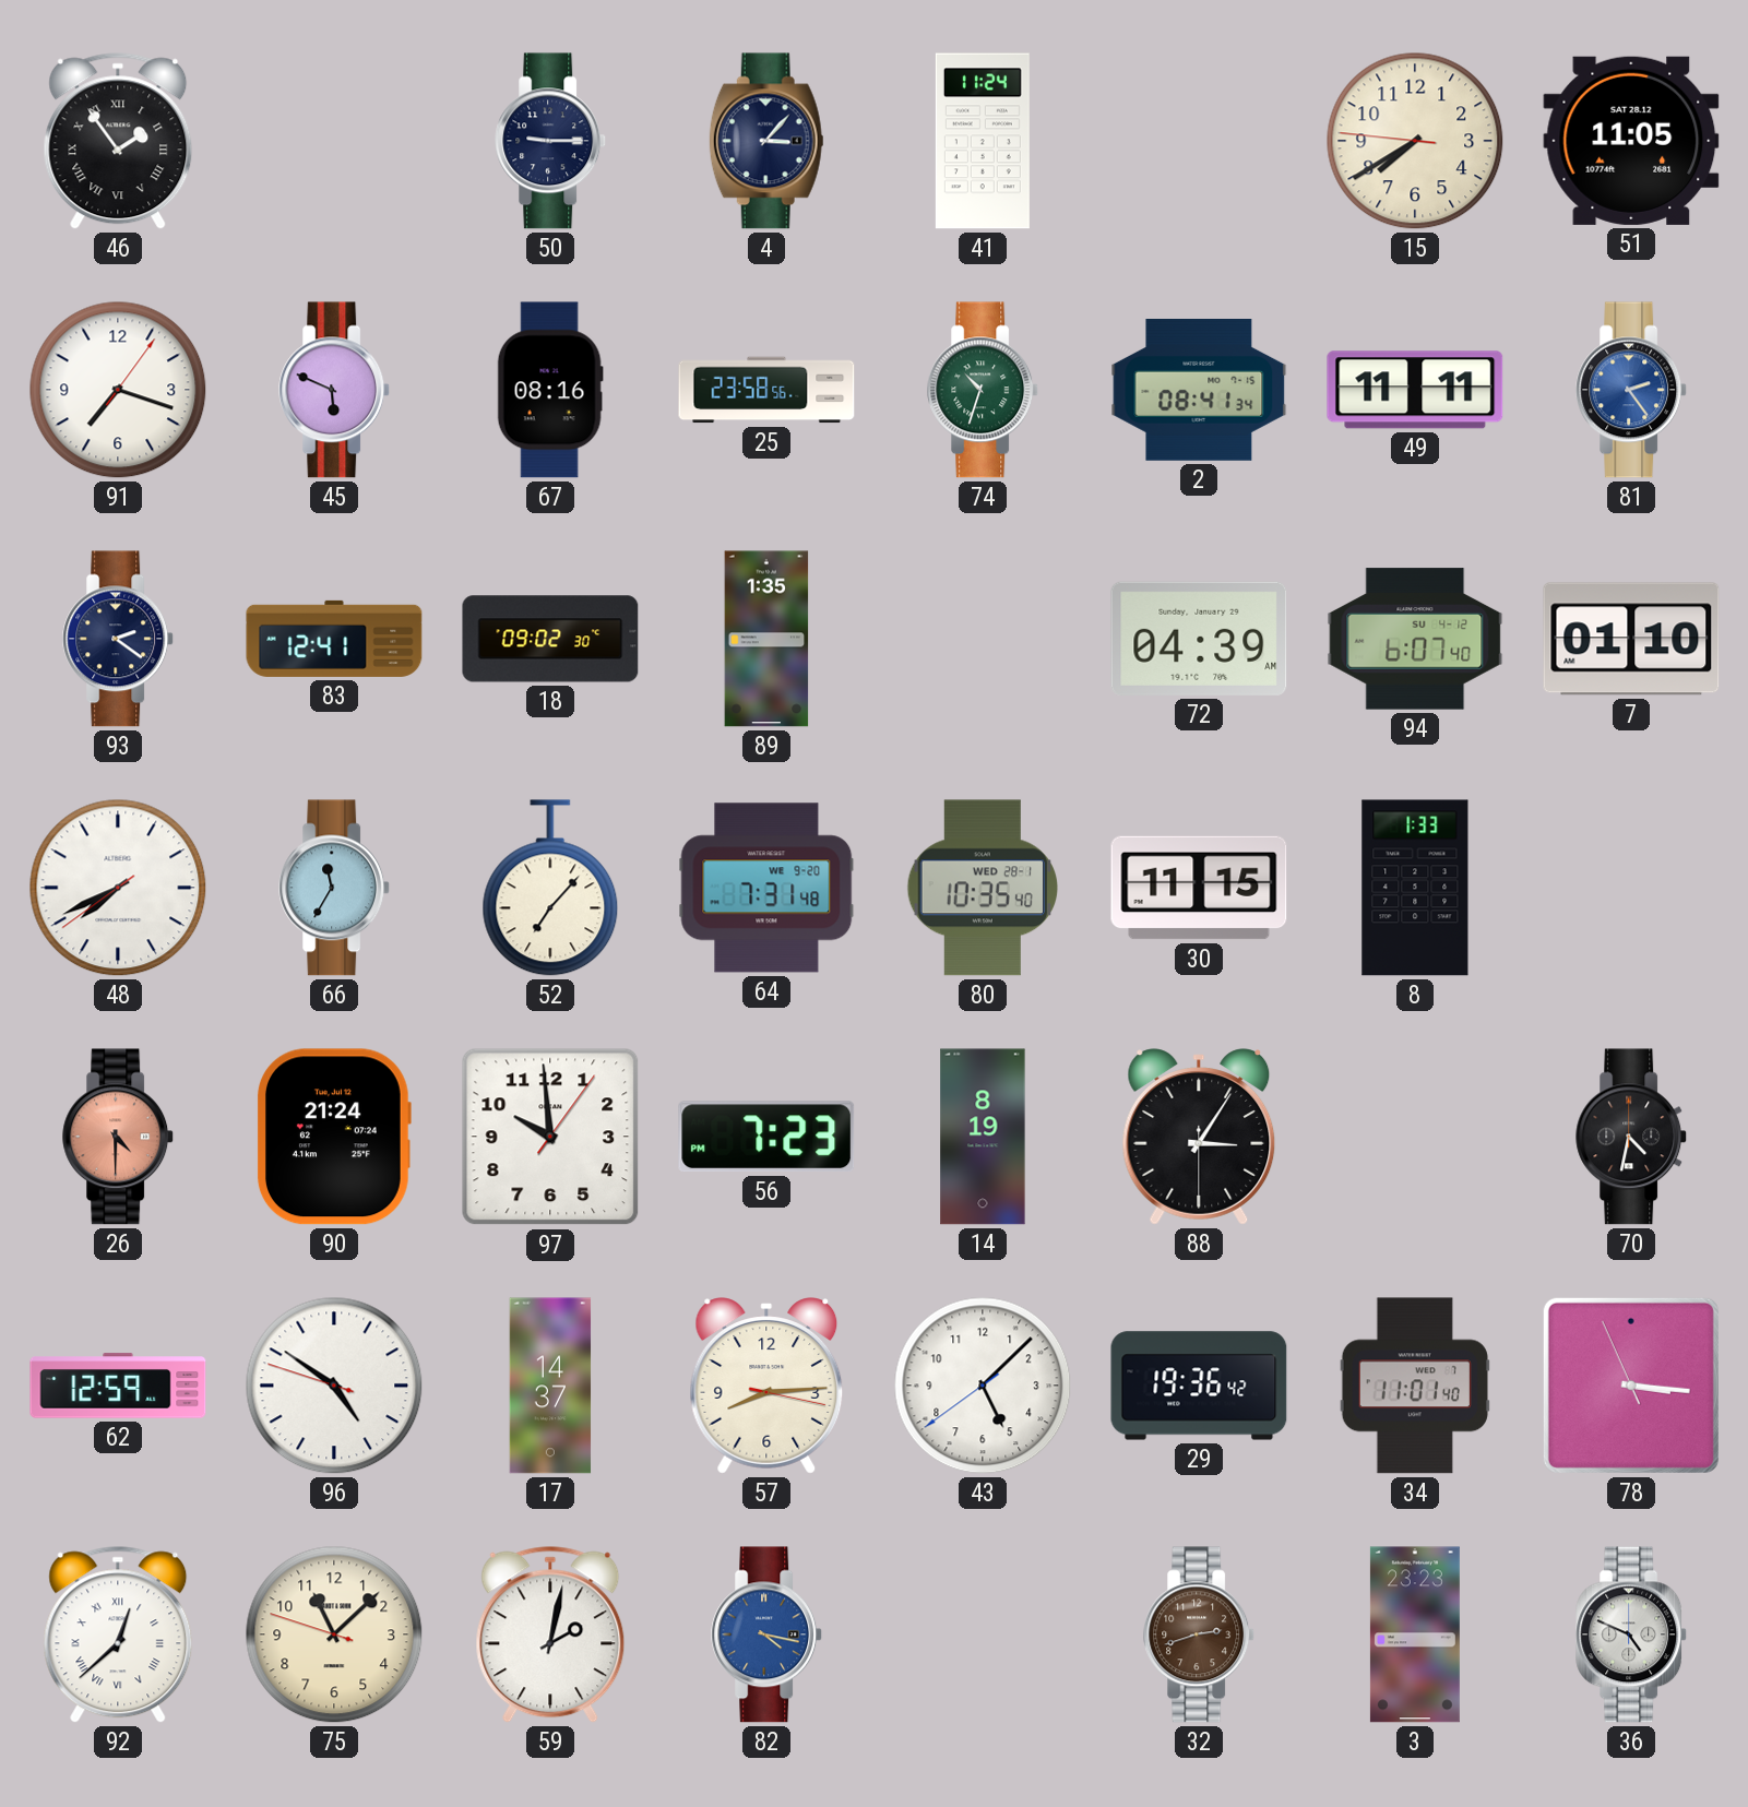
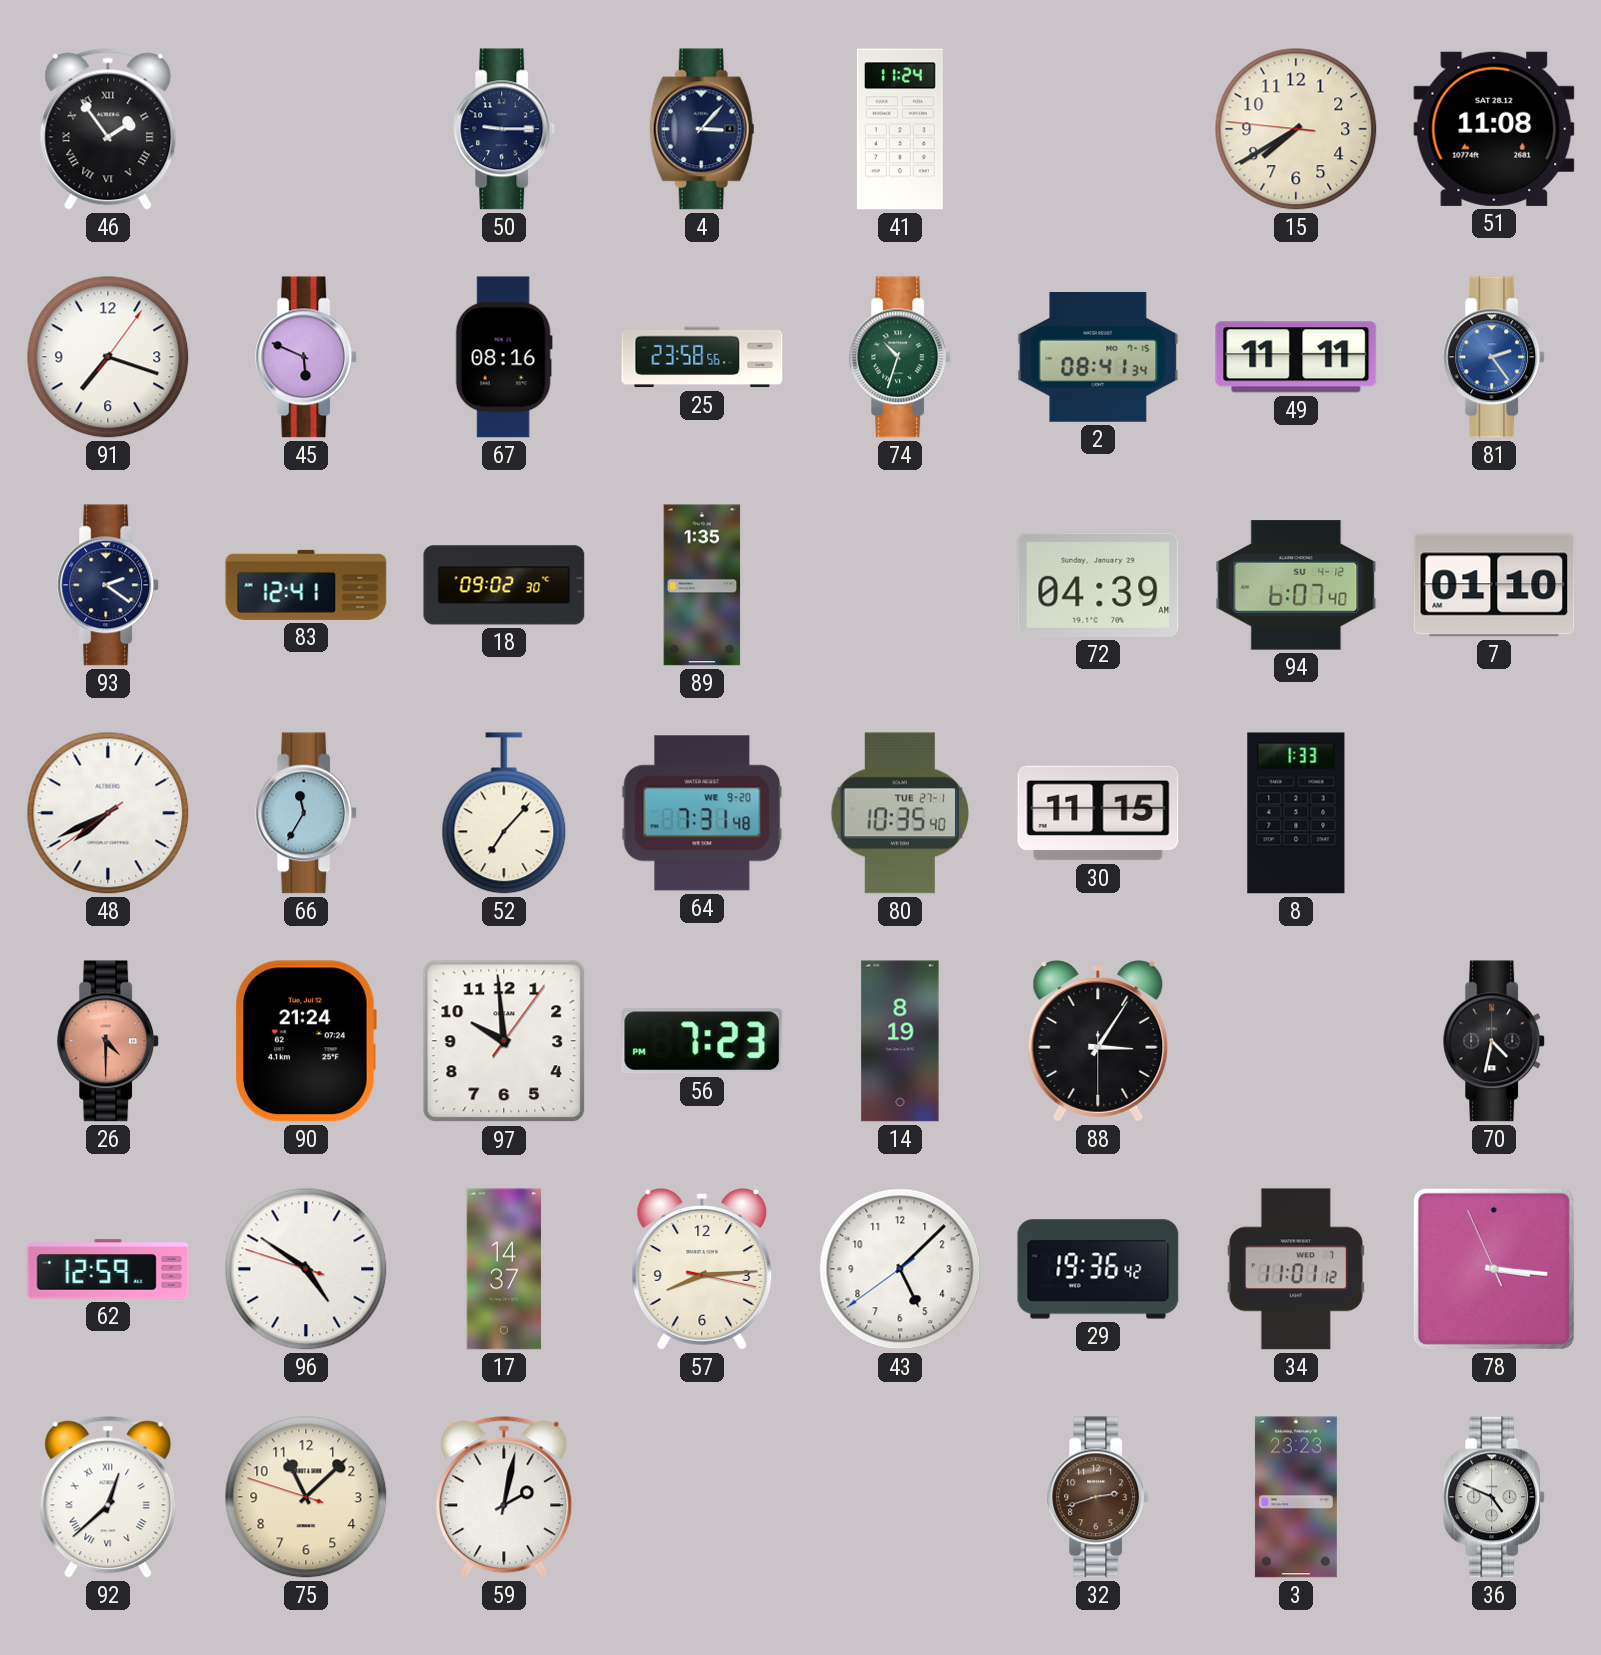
51: 11:05 -> 11:08
80 date: WED 28-1 -> TUE 27-1
34: 11:01:40 -> 11:01:12
82: 4:17 -> none
